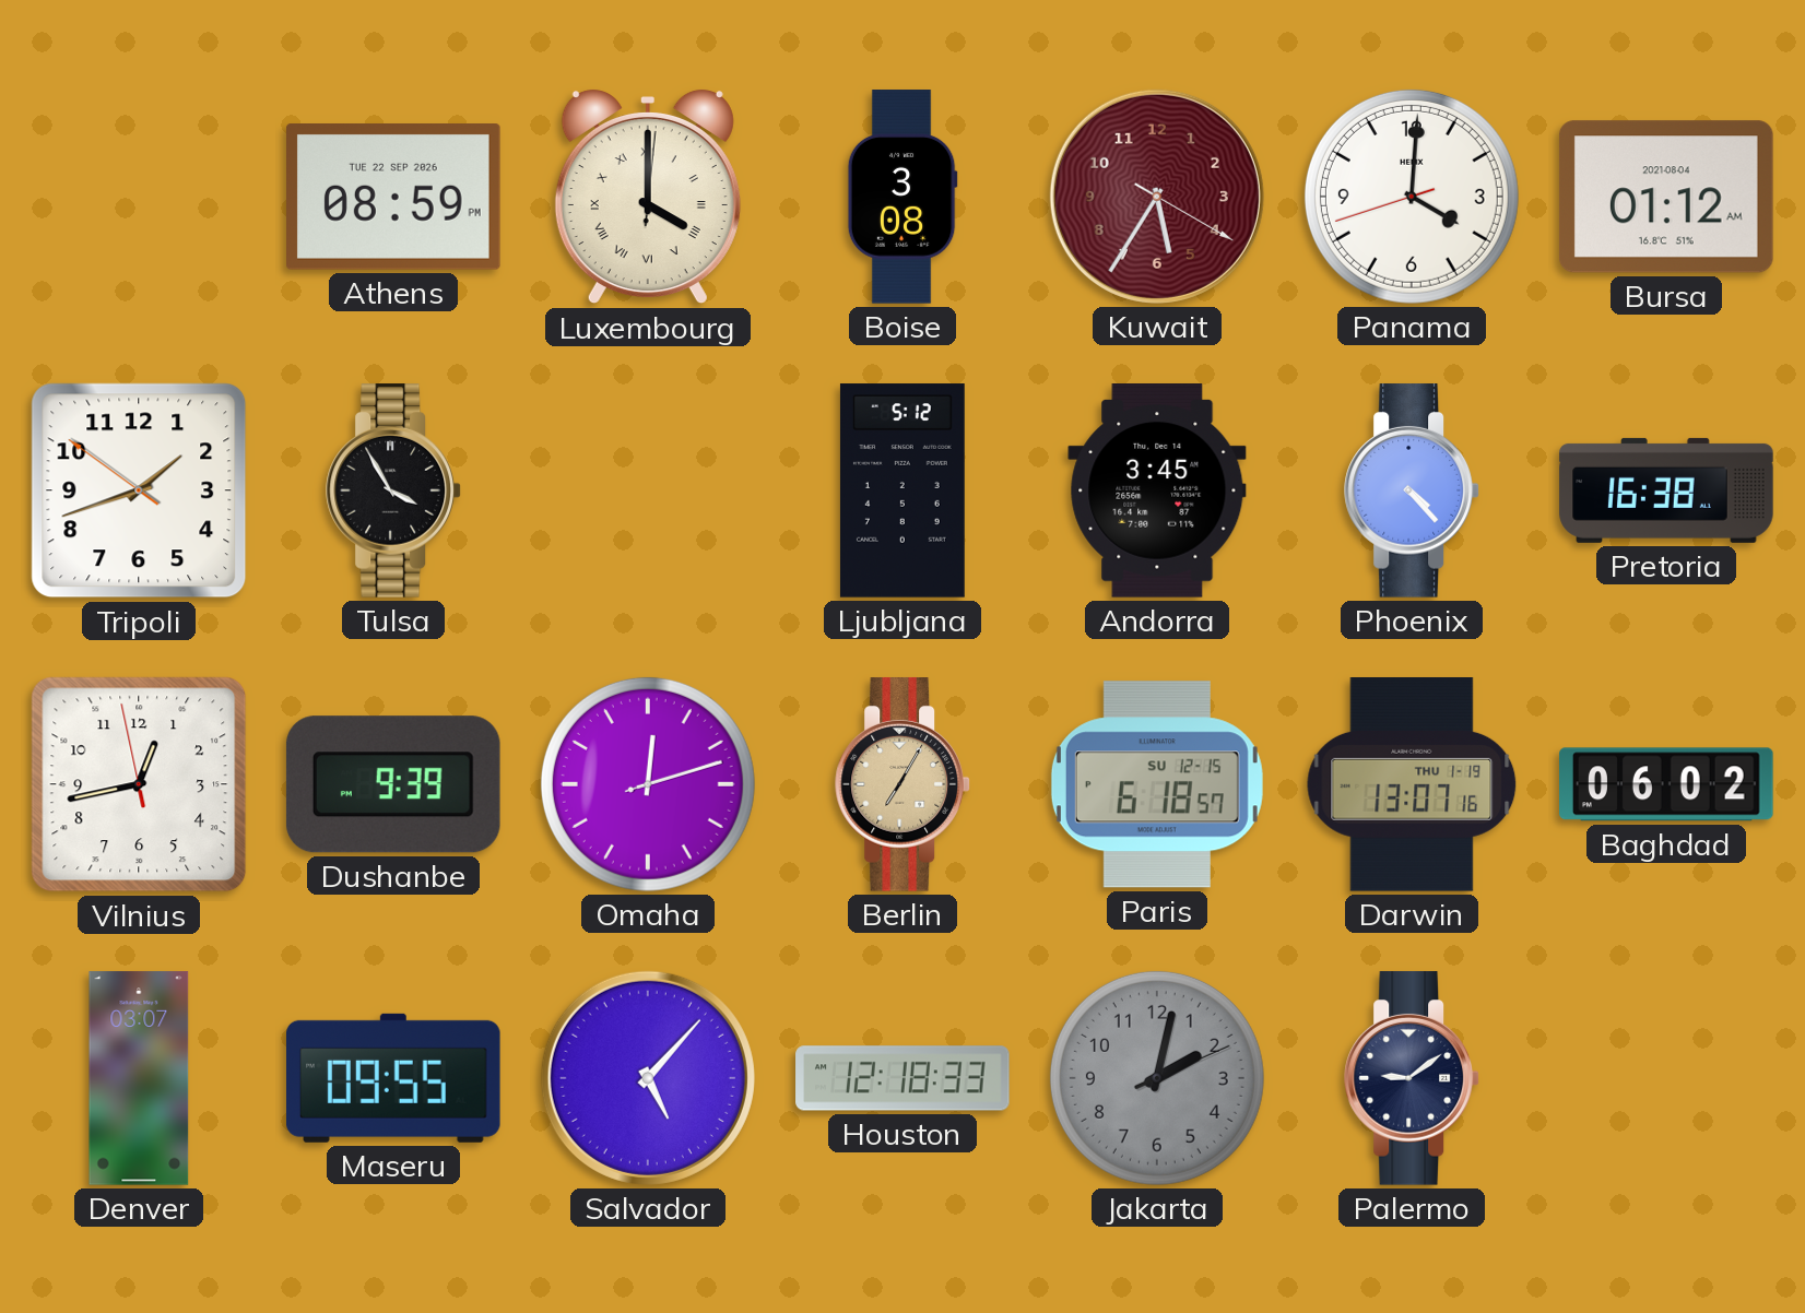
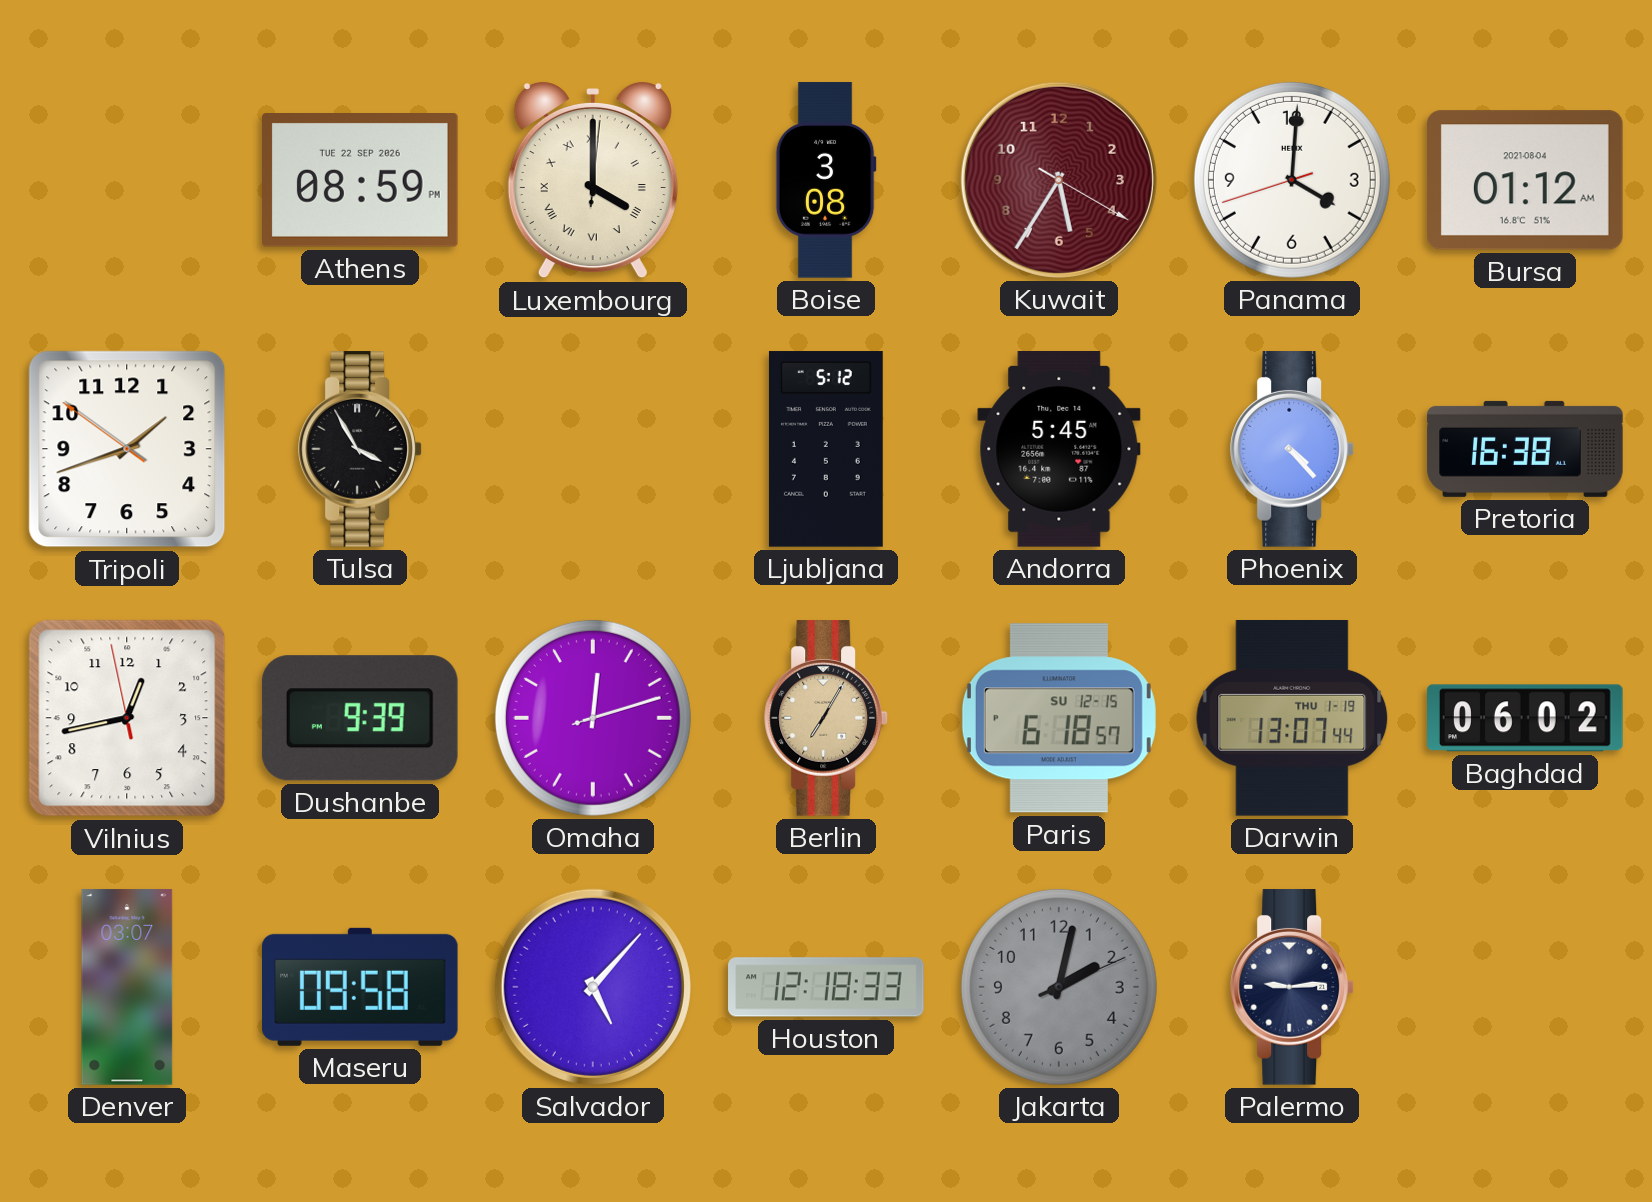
Andorra: 3:45 -> 5:45
Darwin: 13:07:16 -> 13:07:44
Maseru: 09:55 -> 09:58
Palermo: 9:09 -> 9:14
